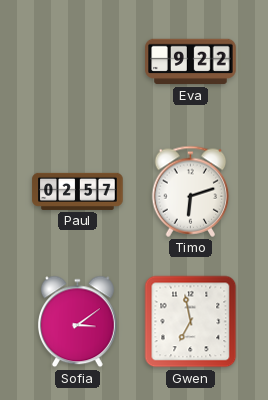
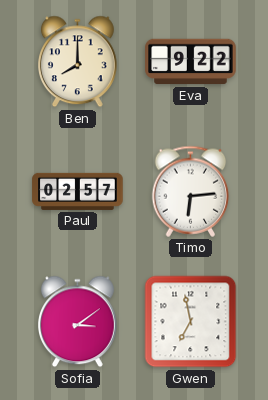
Ben: none -> 8:00
Timo: 6:12 -> 6:14
